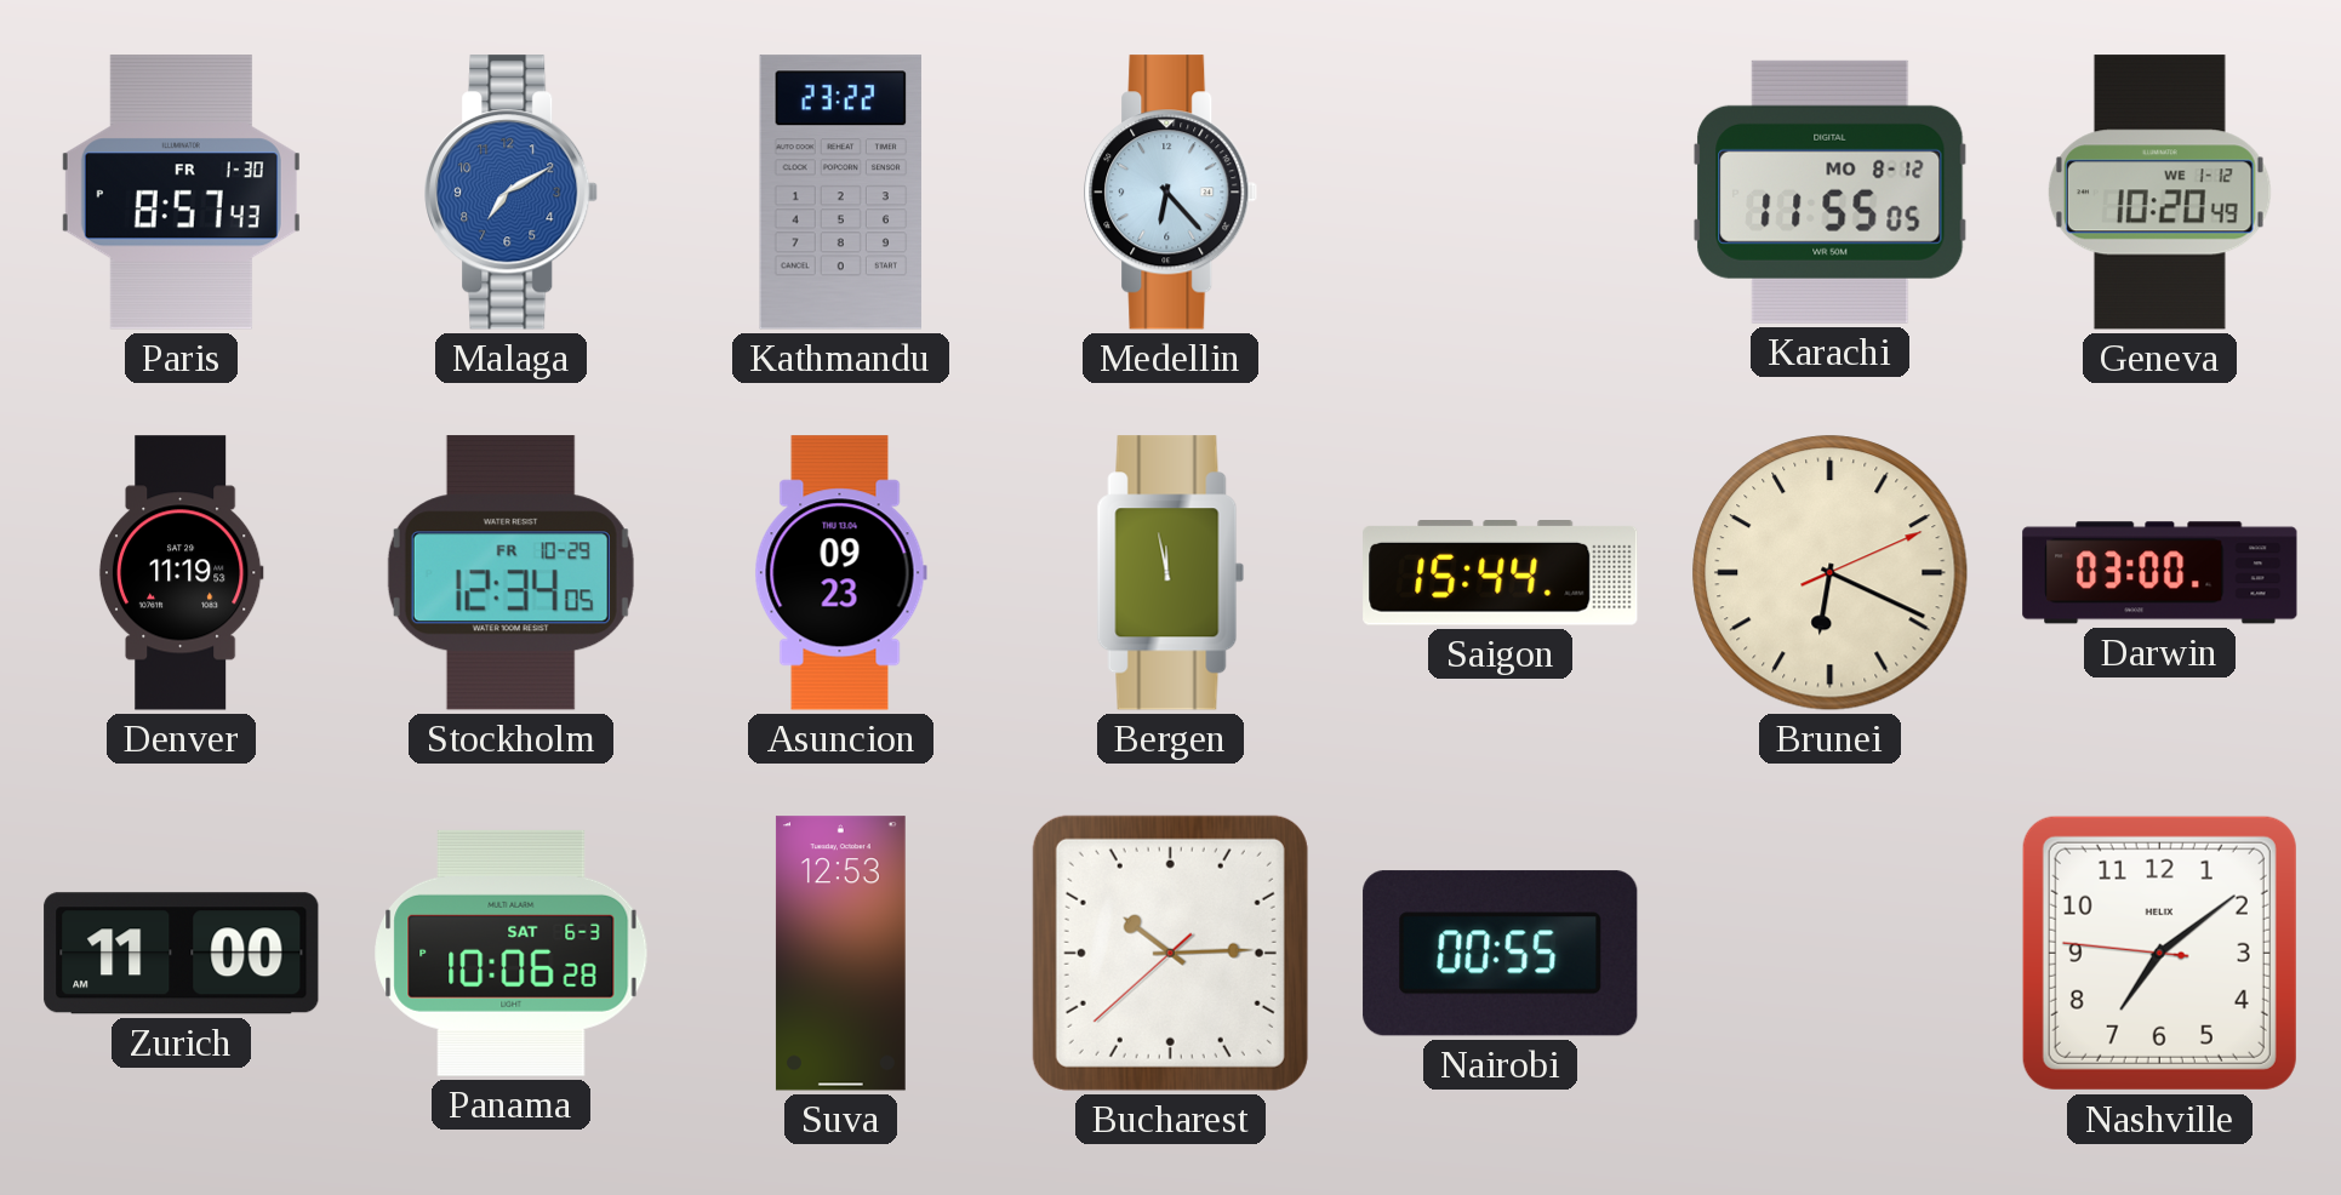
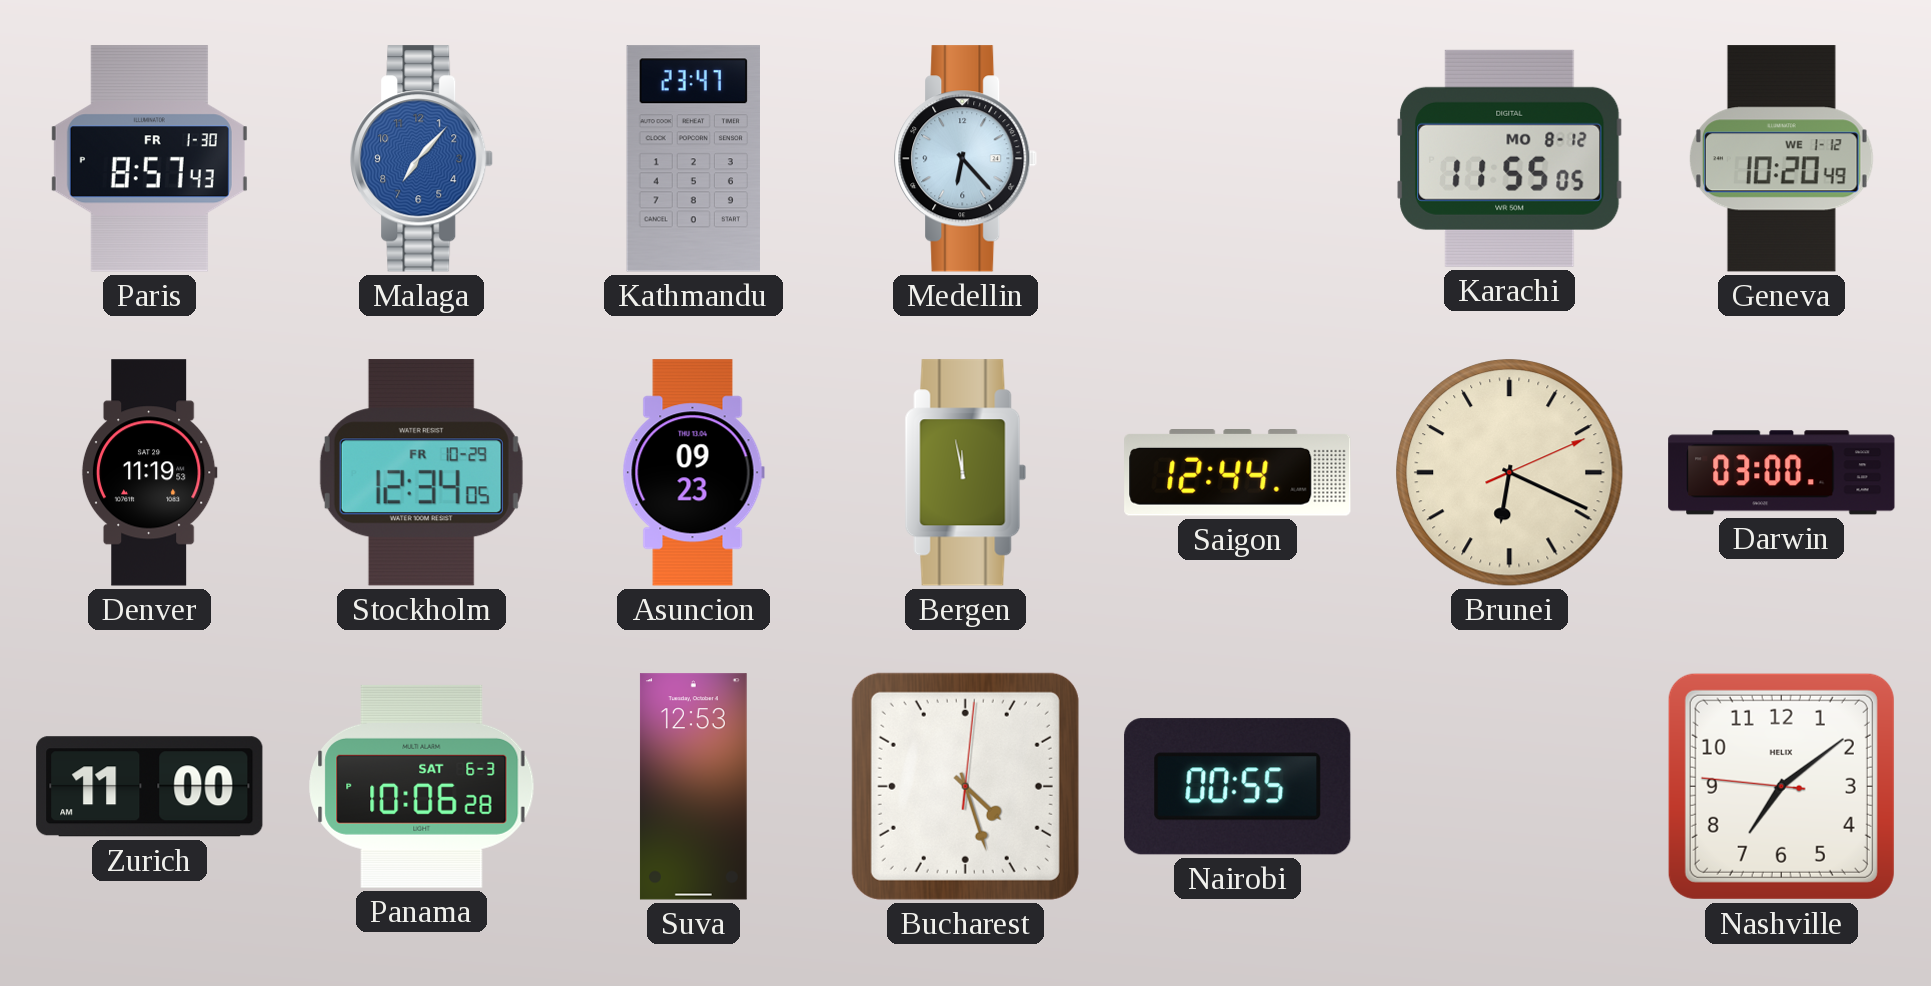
Malaga: 7:10 -> 7:07
Kathmandu: 23:22 -> 23:47
Saigon: 15:44 -> 12:44
Bucharest: 10:14 -> 4:27
